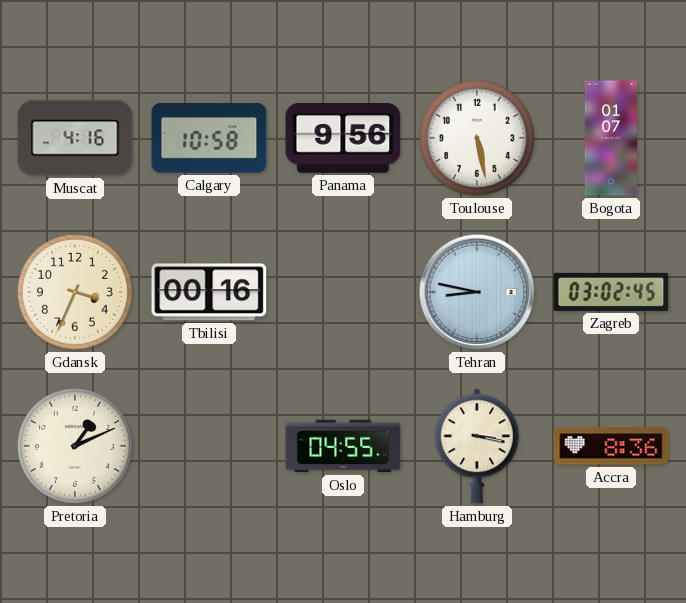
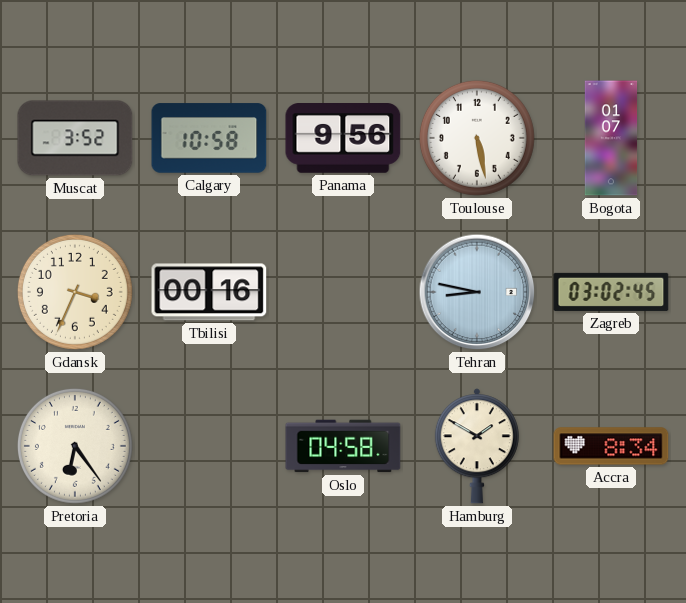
Muscat: 4:16 -> 3:52
Pretoria: 1:11 -> 6:24
Oslo: 04:55 -> 04:58
Hamburg: 3:17 -> 1:50
Accra: 8:36 -> 8:34
